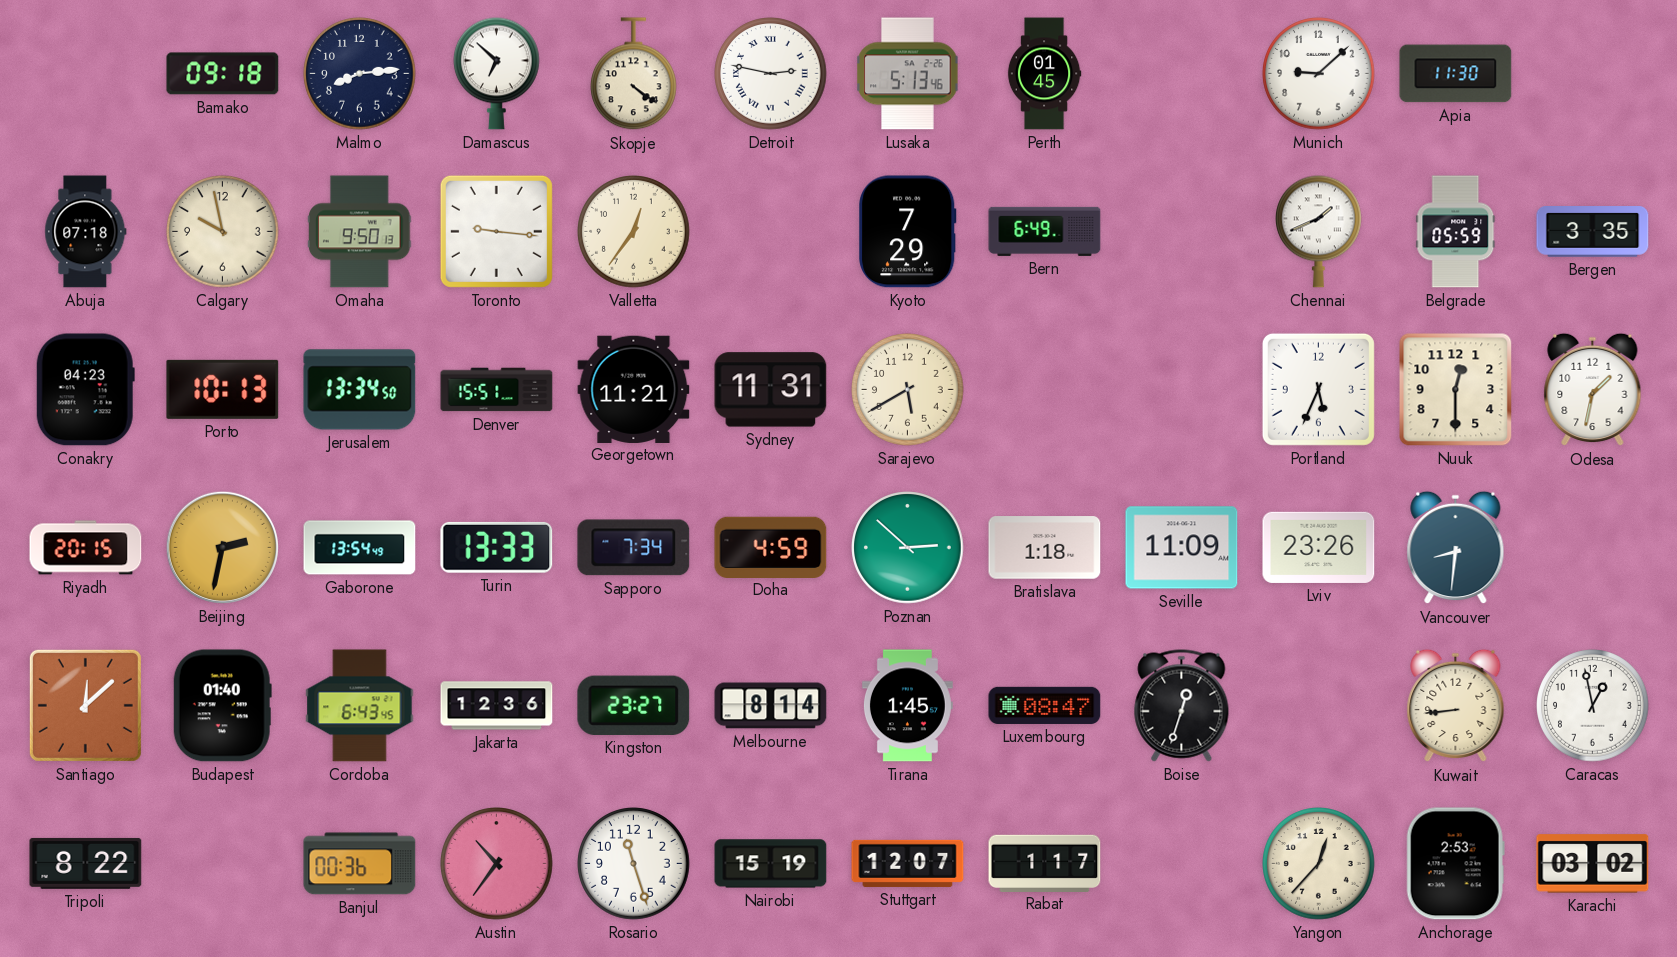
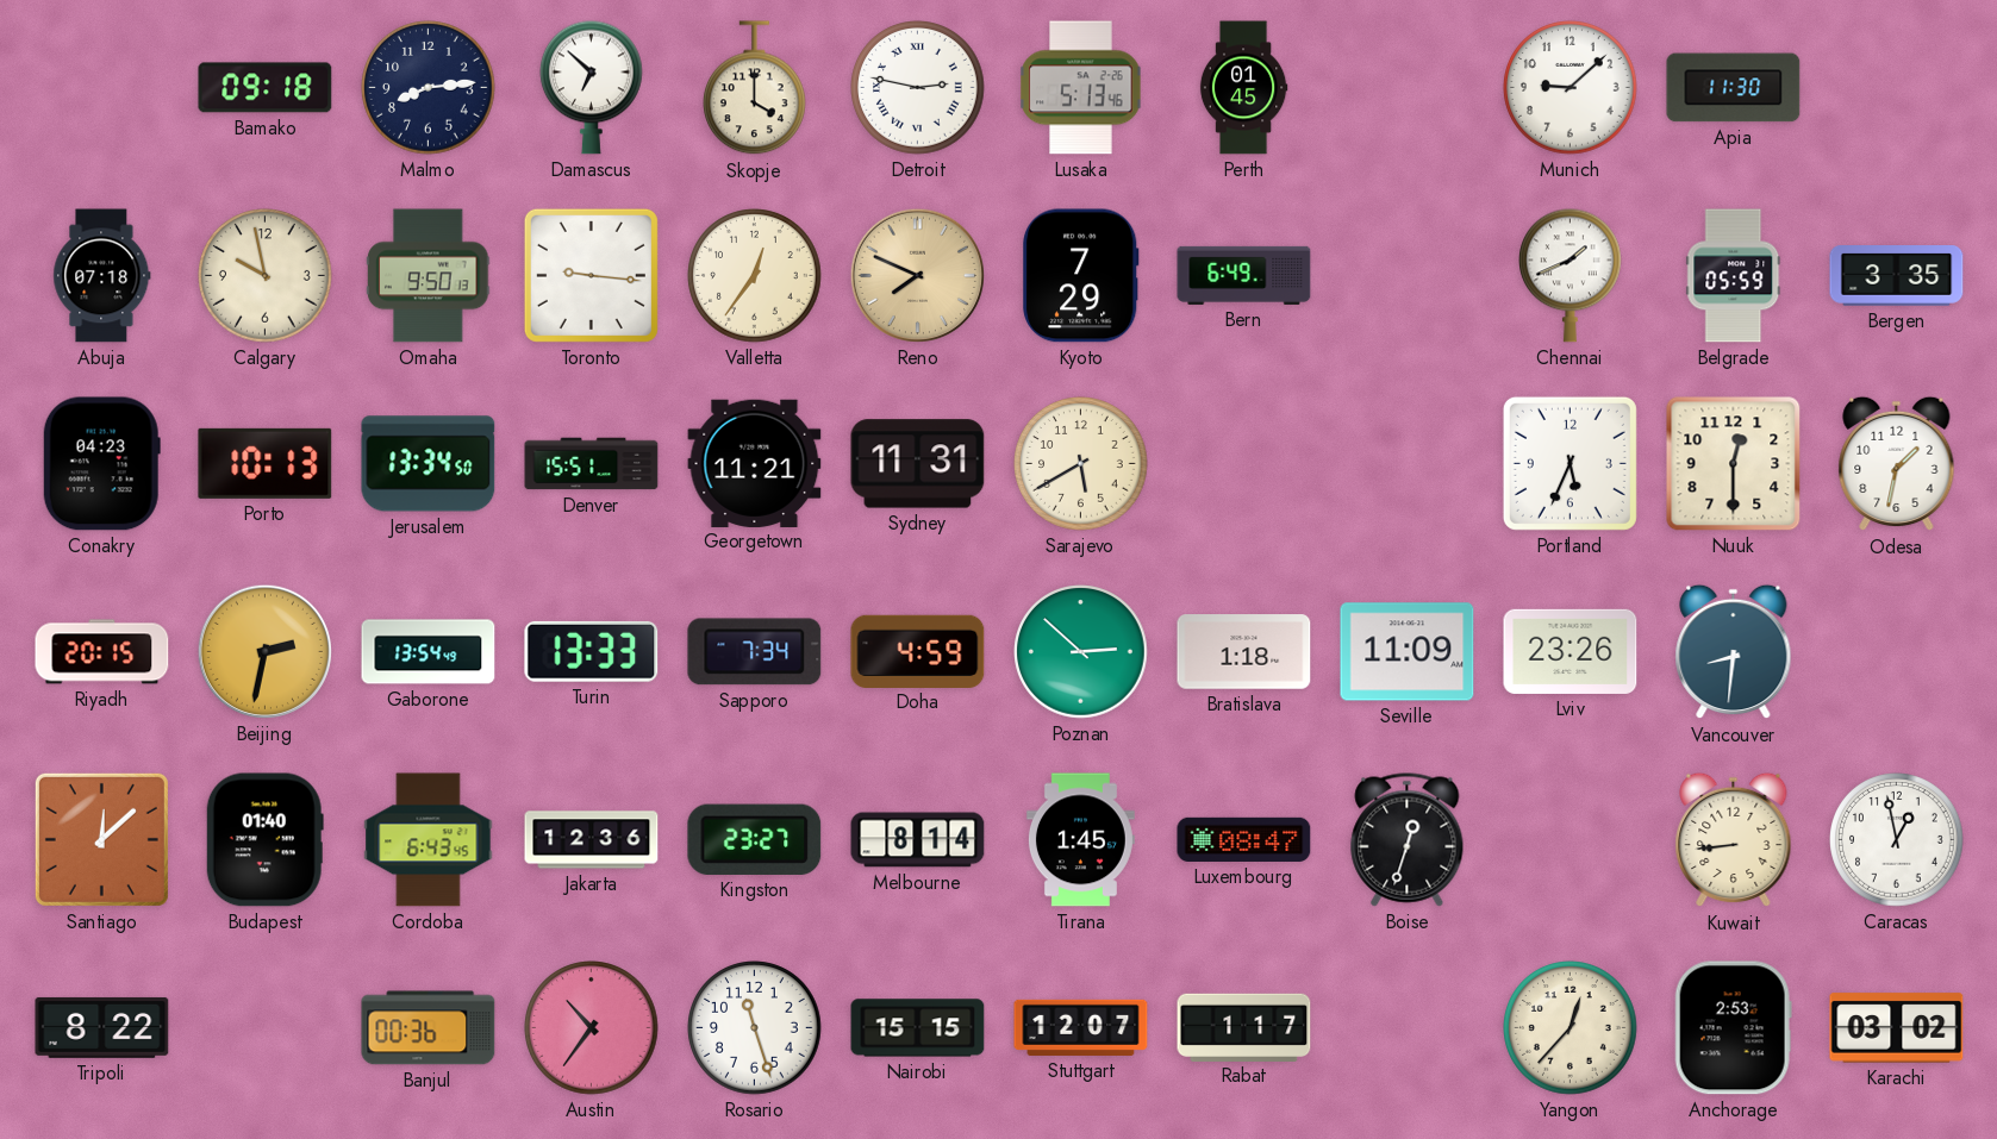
Skopje: 4:21 -> 4:00
Reno: none -> 7:49
Nairobi: 15:19 -> 15:15
